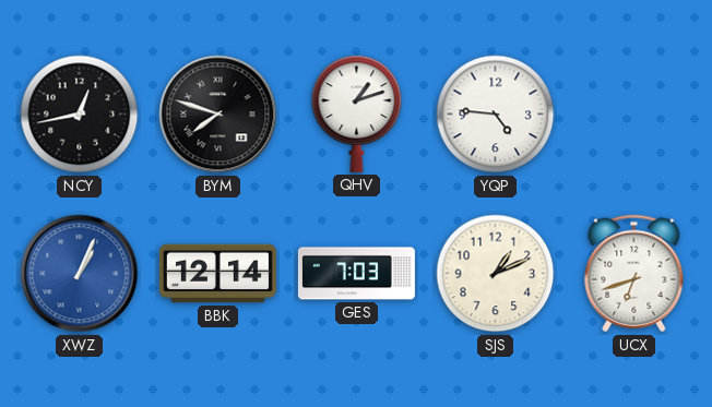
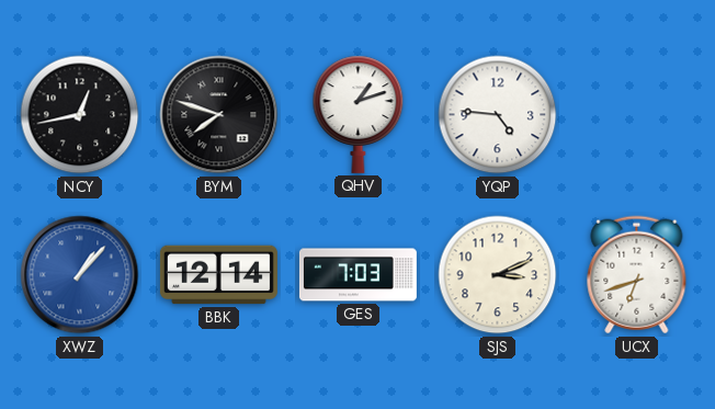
XWZ: 1:04 -> 1:07
SJS: 1:11 -> 3:11
